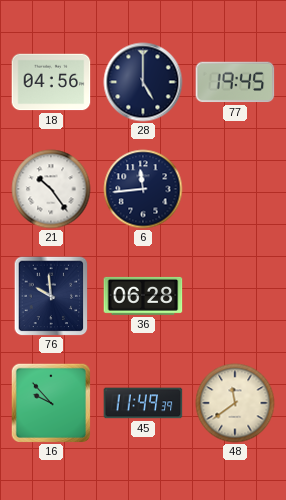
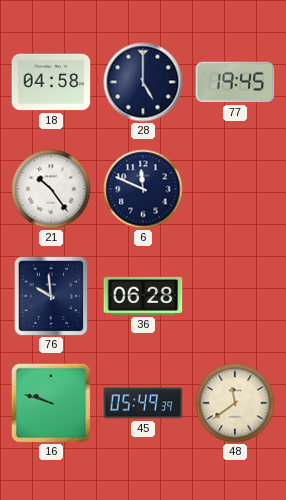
18: 04:56 -> 04:58
6: 11:44 -> 11:49
16: 9:53 -> 9:48
45: 11:49 -> 05:49
